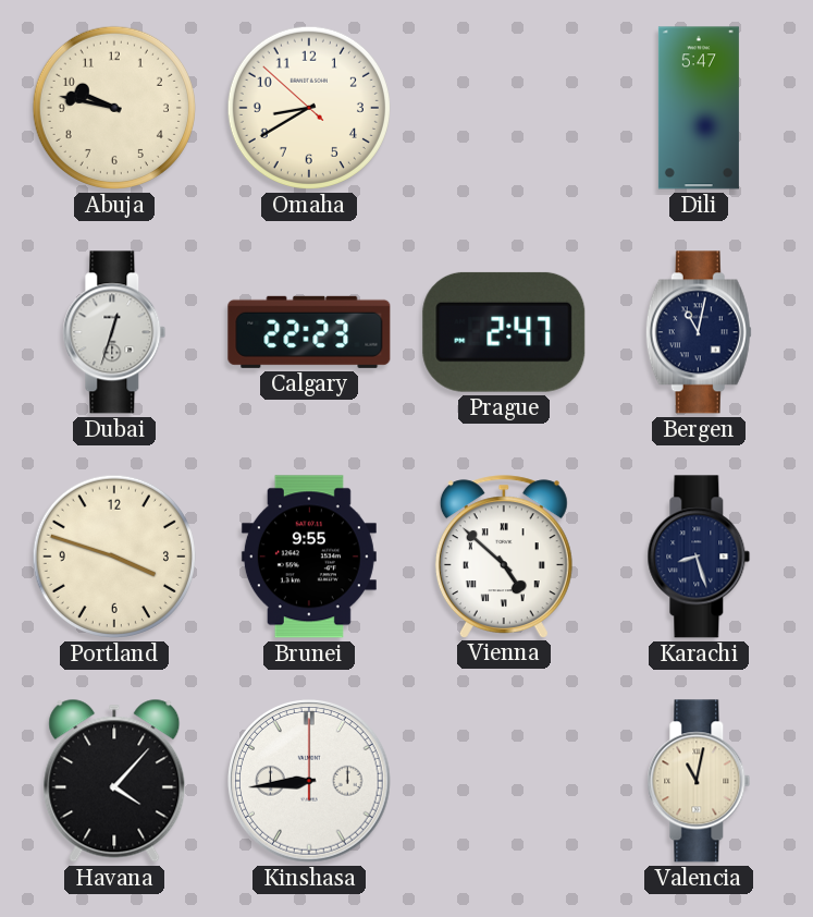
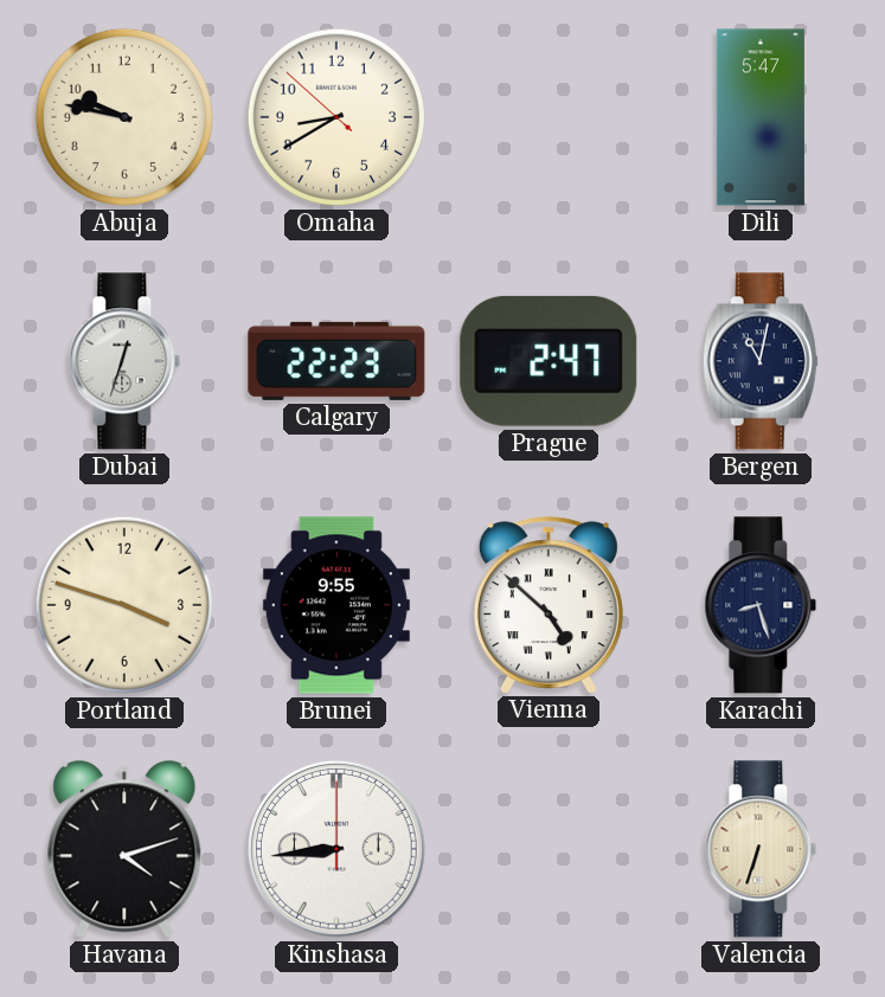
Havana: 4:07 -> 4:12
Valencia: 11:02 -> 6:33
